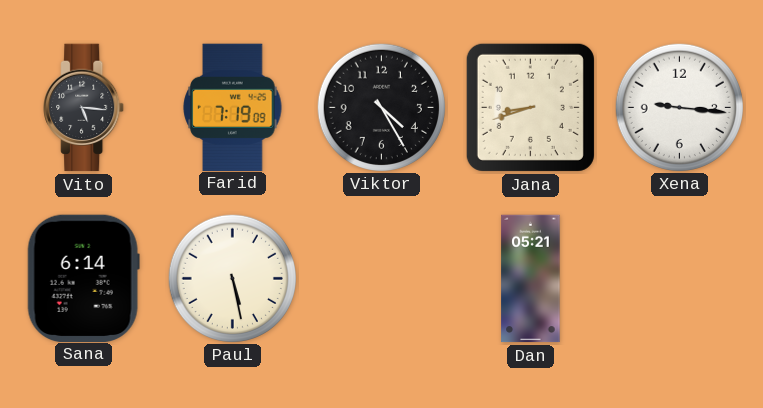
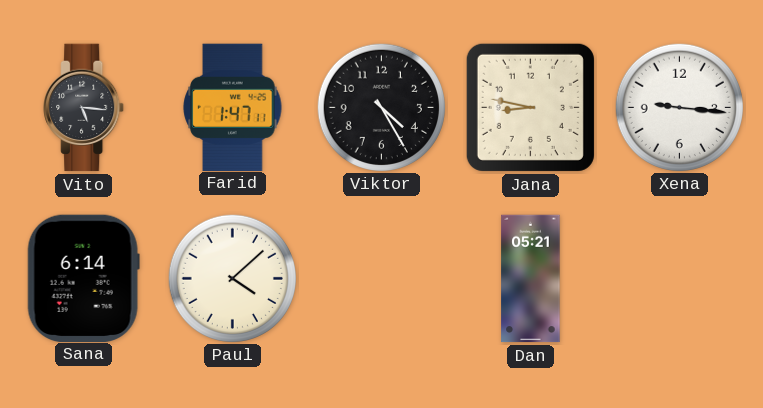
Farid: 7:19 -> 1:47
Jana: 8:42 -> 8:47
Paul: 5:28 -> 4:08
